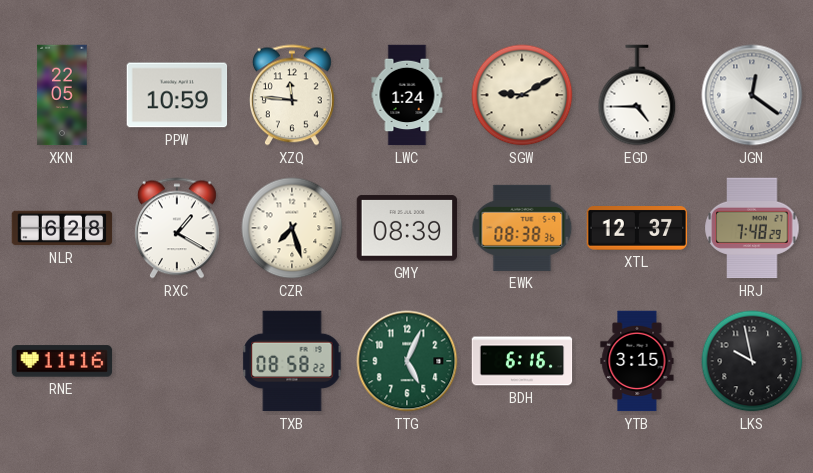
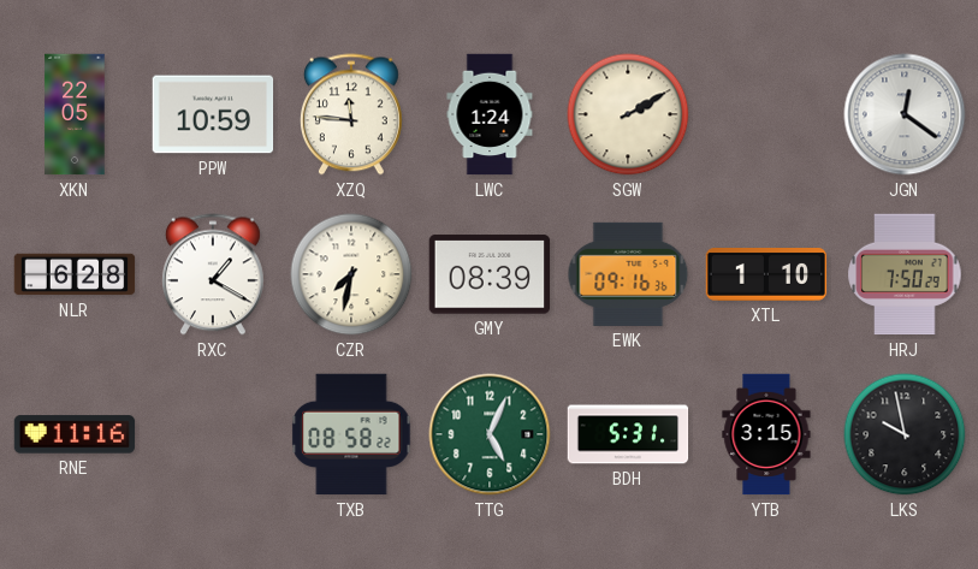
SGW: 9:10 -> 2:10
EGD: 4:45 -> none
CZR: 7:27 -> 7:32
EWK: 08:38 -> 09:16
XTL: 12:37 -> 1:10
HRJ: 7:48 -> 7:50
BDH: 6:16 -> 5:31
